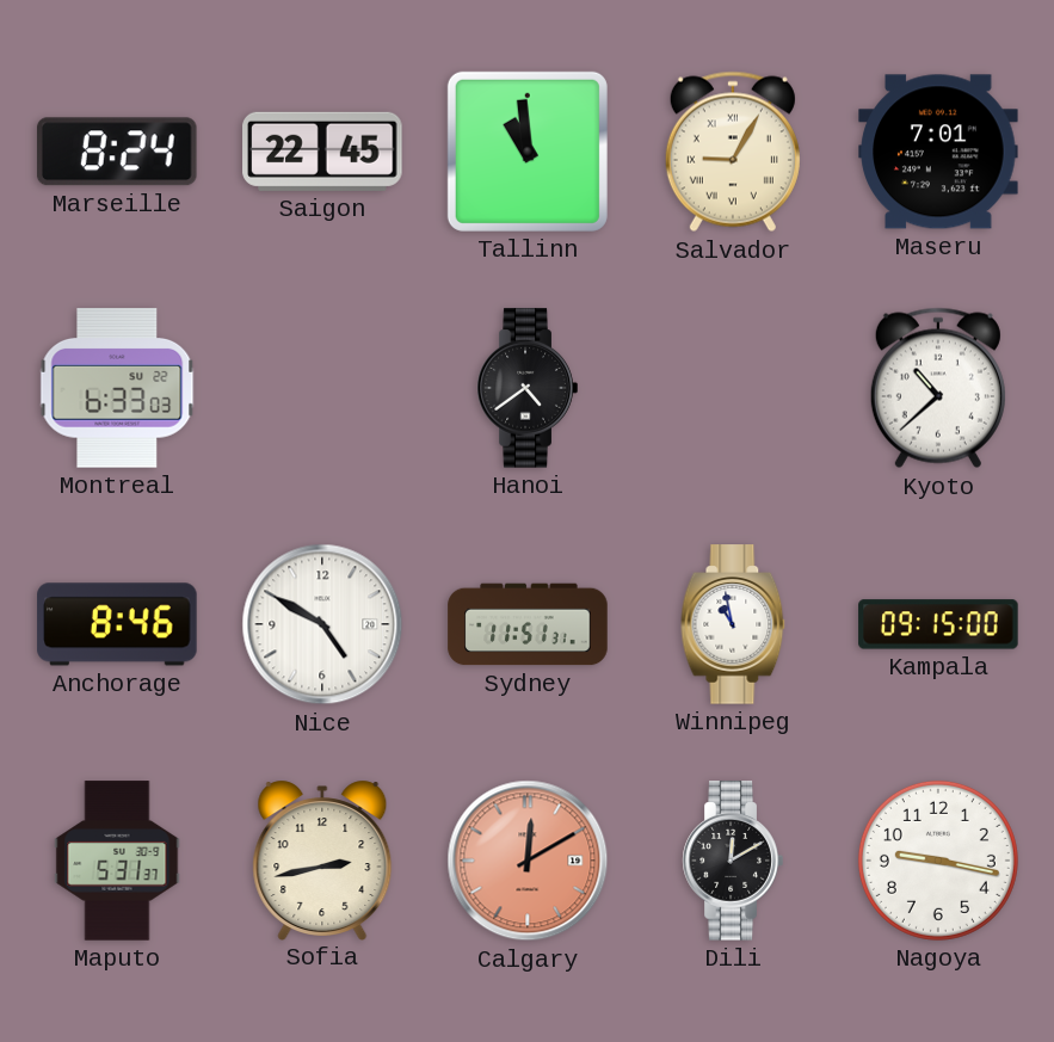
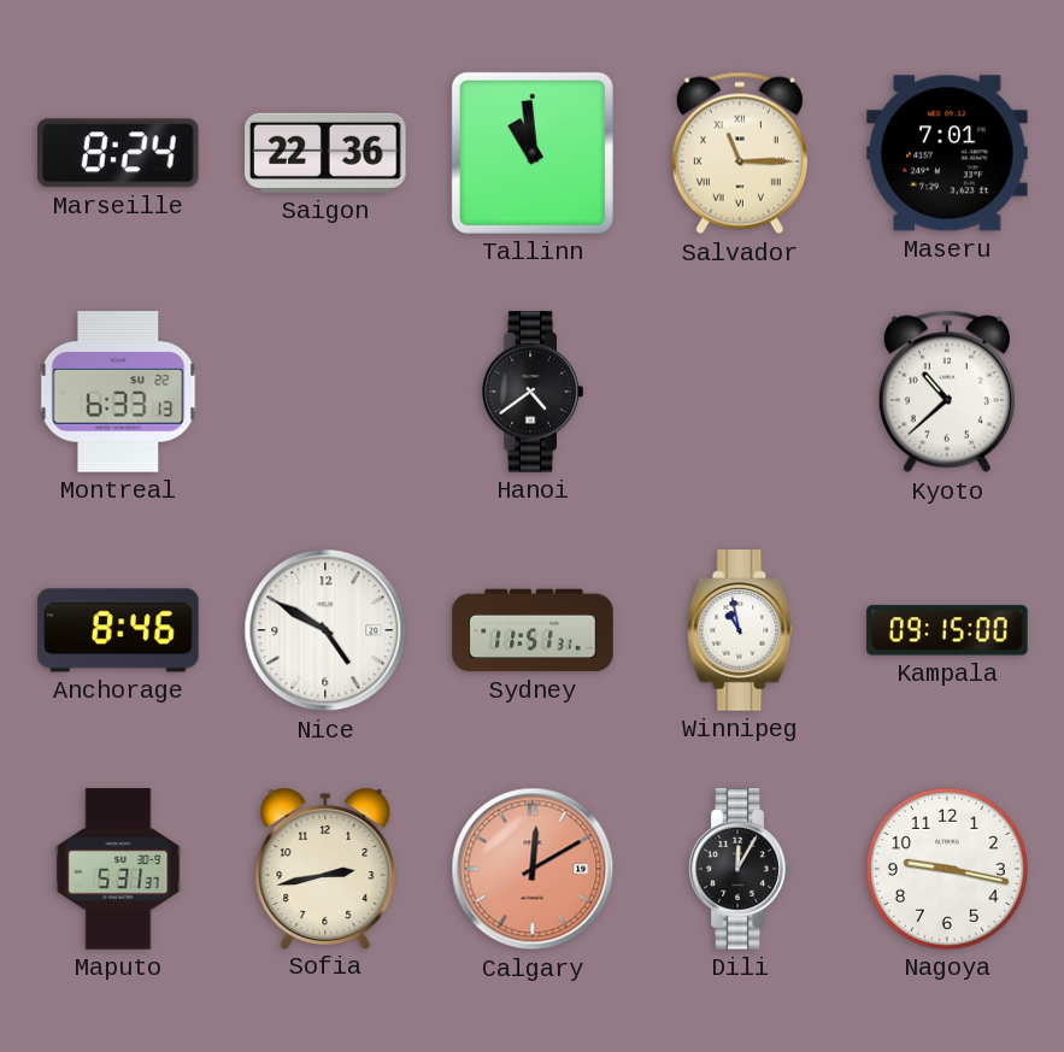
Saigon: 22:45 -> 22:36
Salvador: 9:05 -> 11:15
Montreal: 6:33:03 -> 6:33:13
Dili: 12:10 -> 12:05
